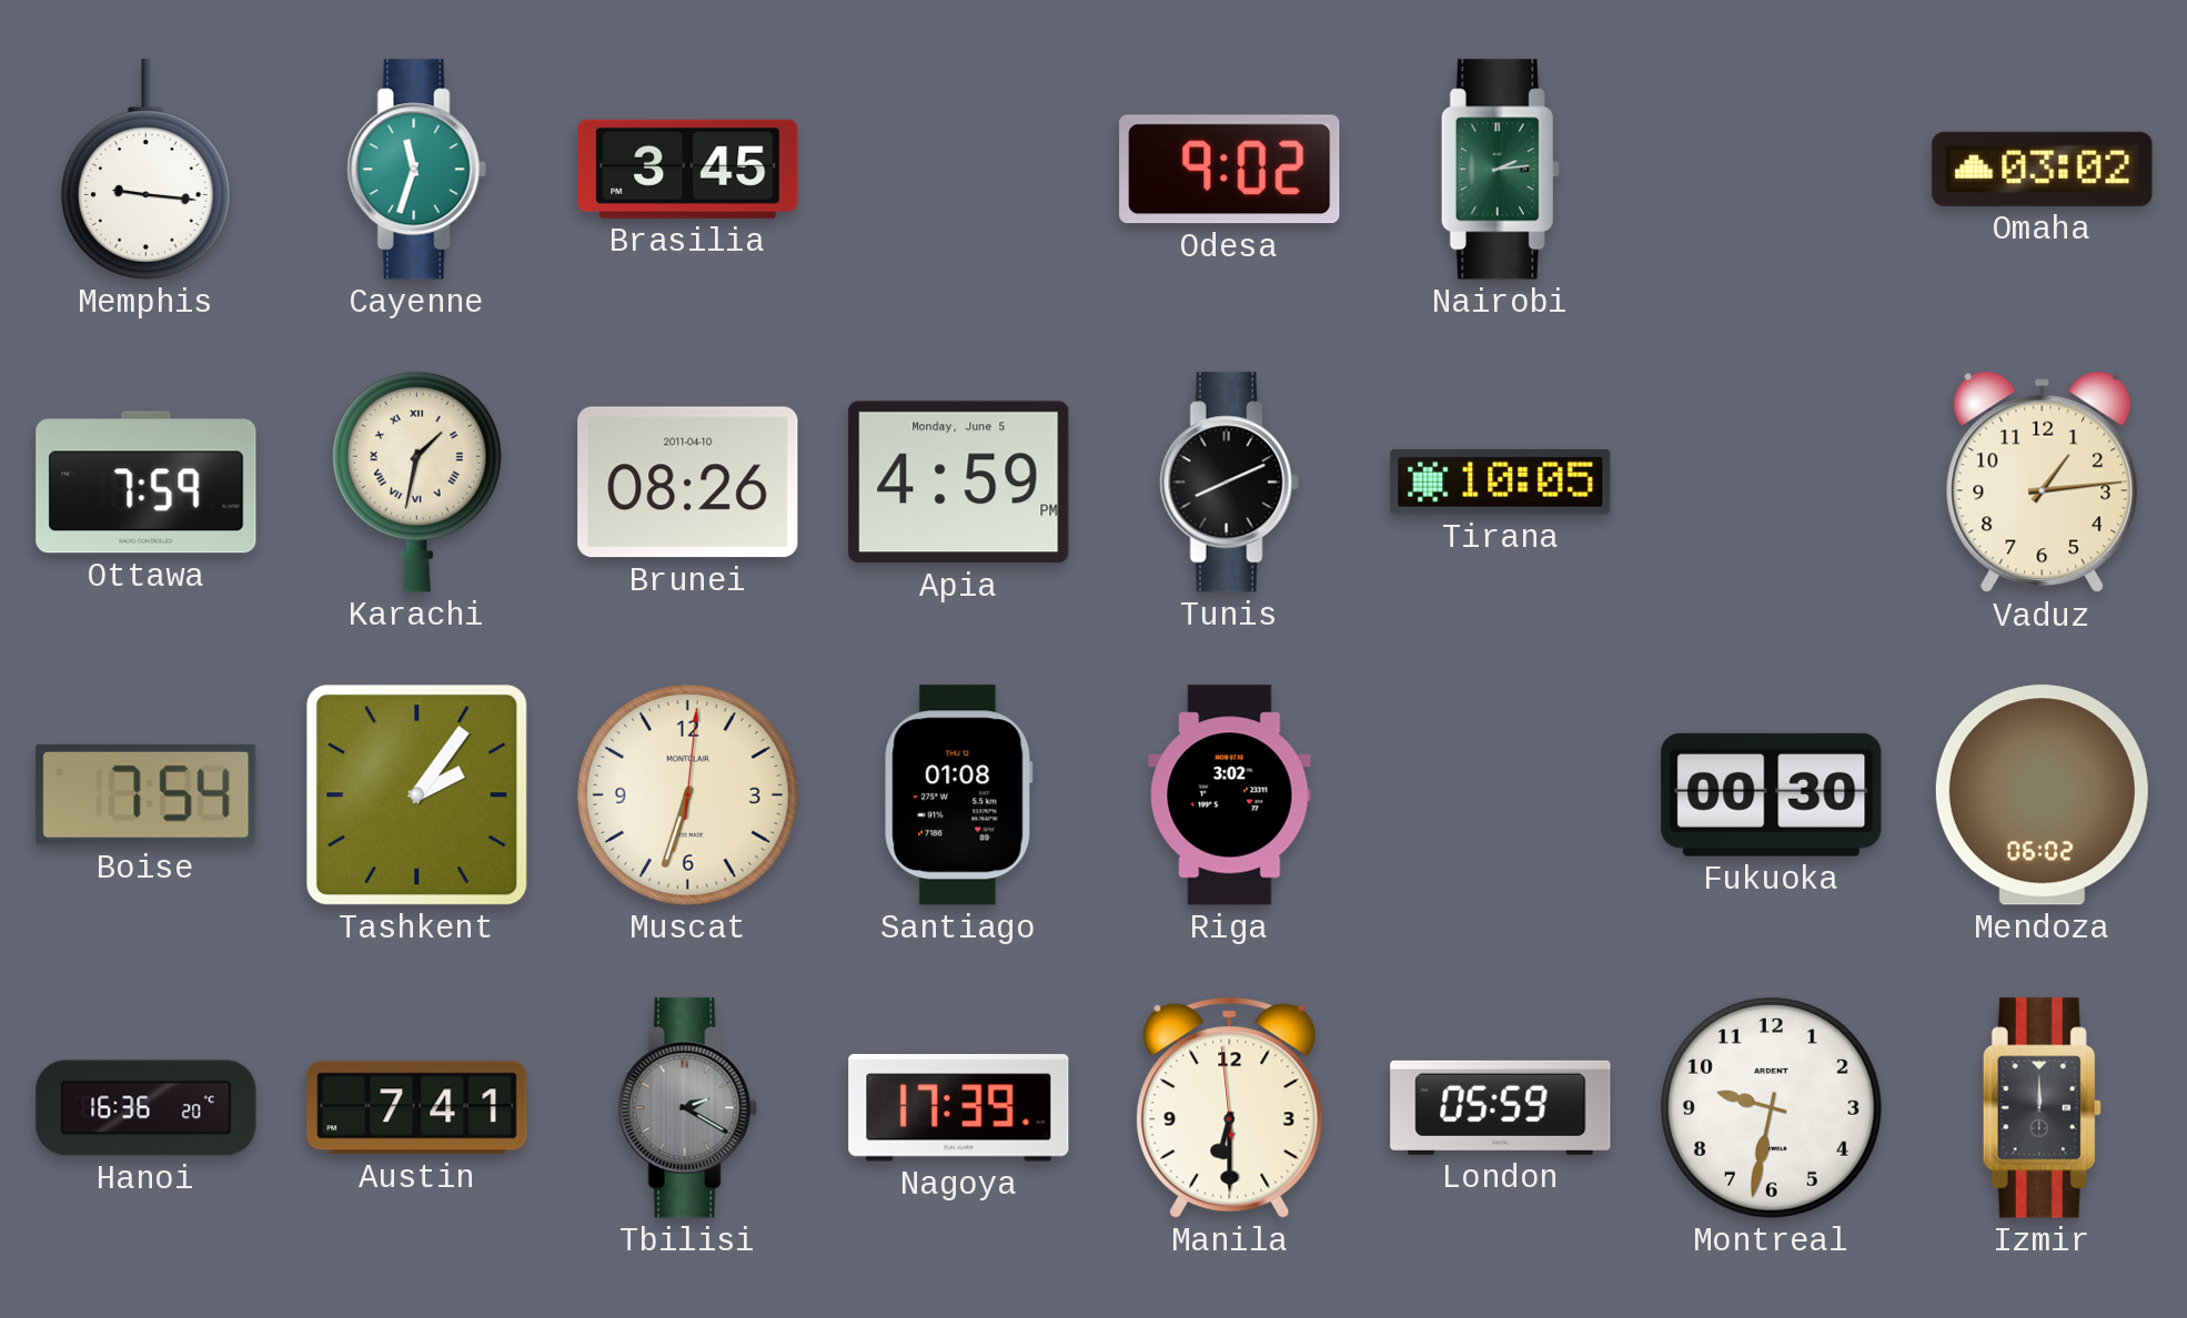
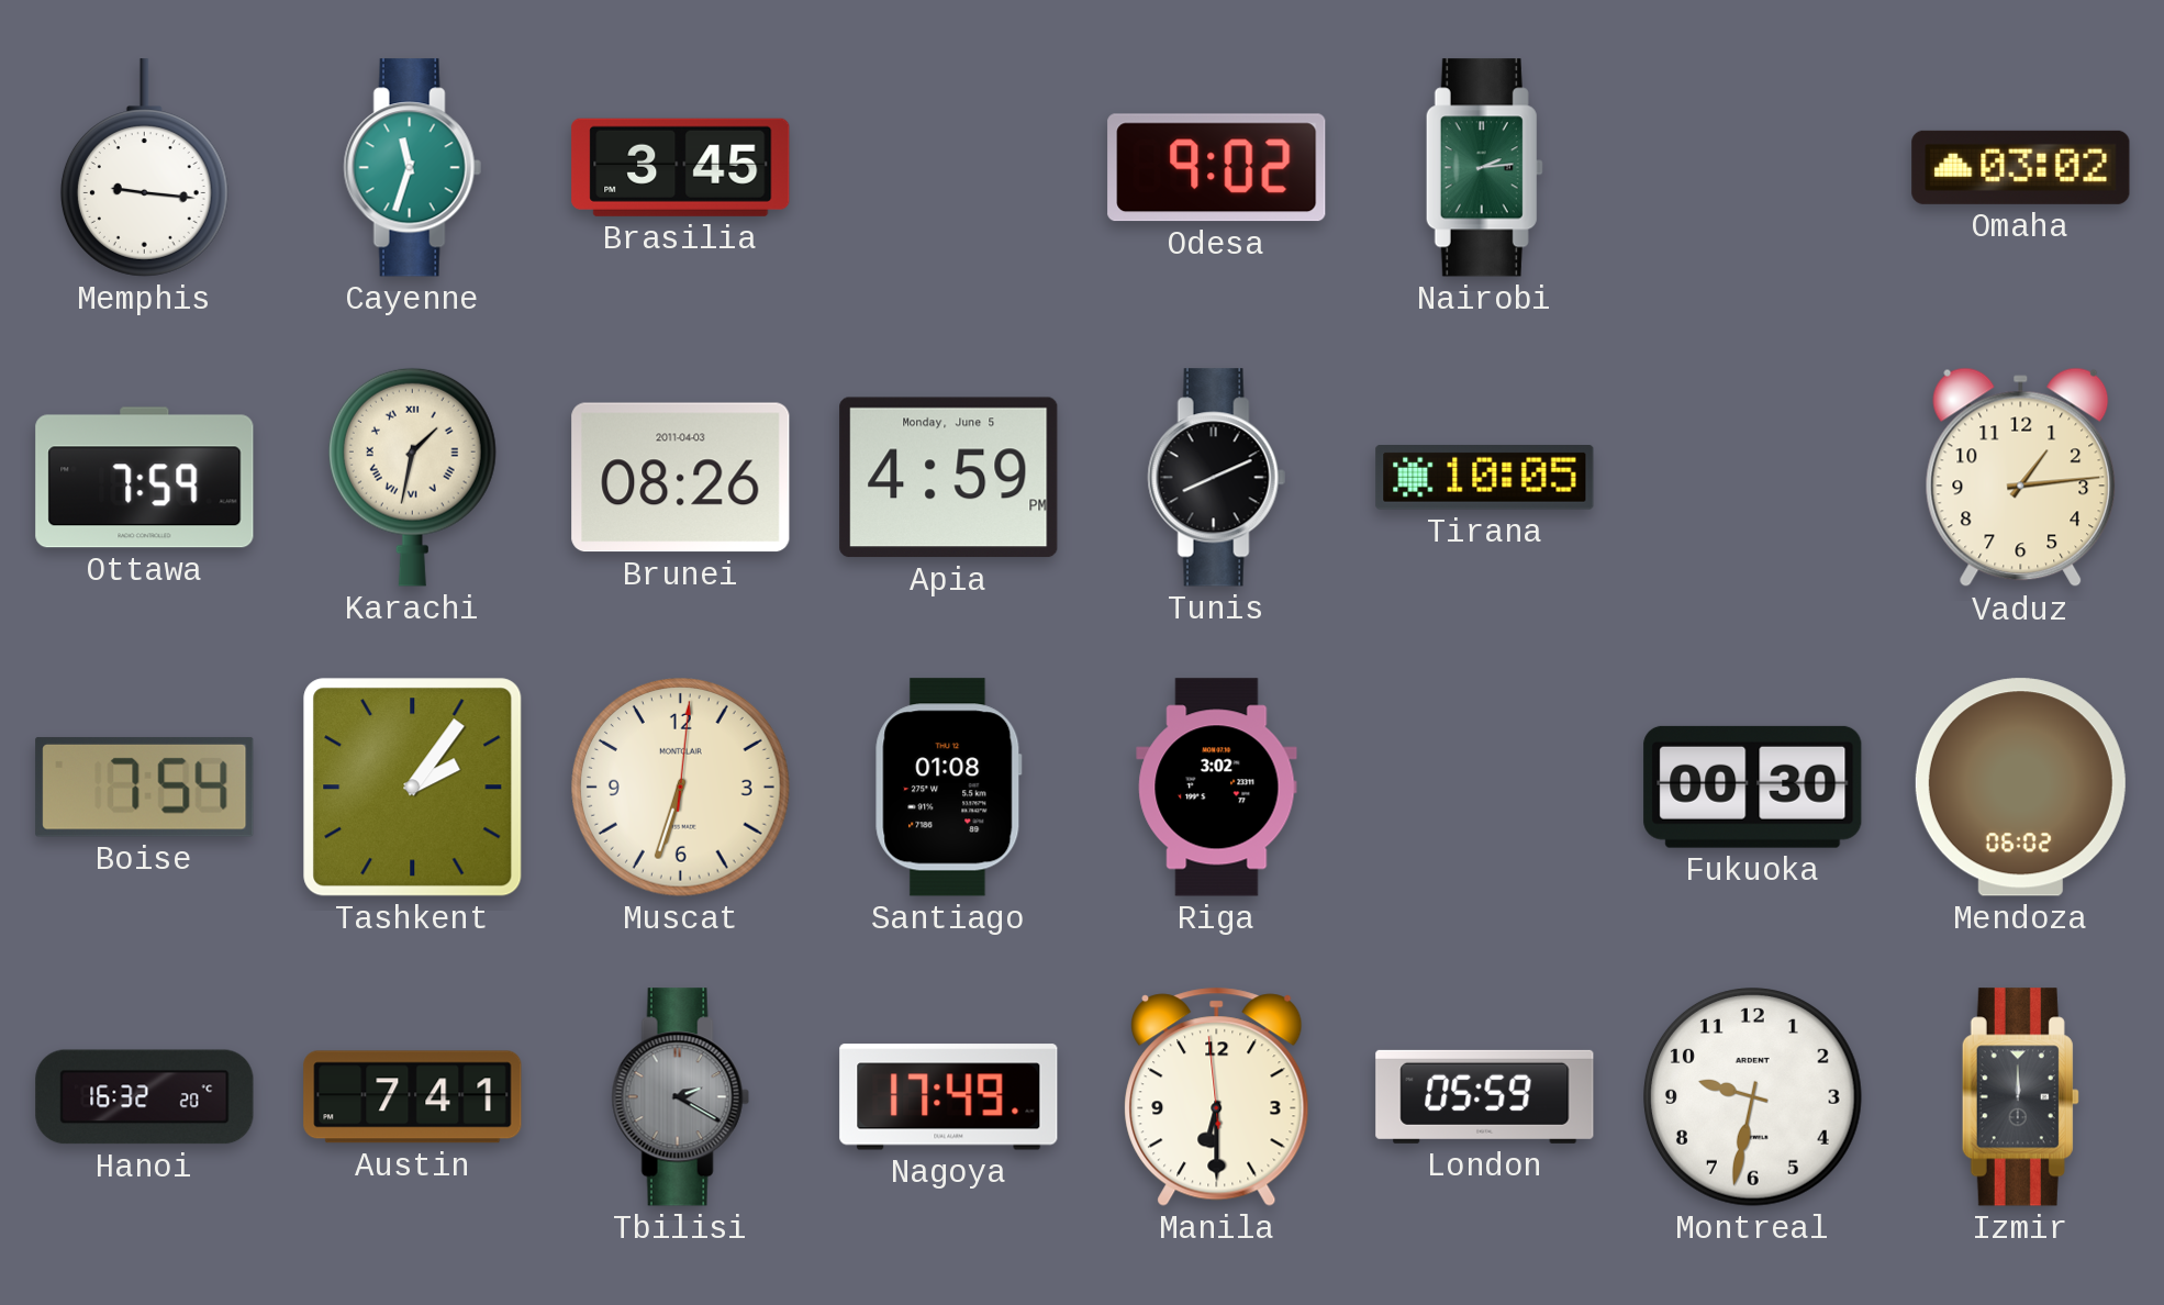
Brunei date: 2011-04-10 -> 2011-04-03
Hanoi: 16:36 -> 16:32
Nagoya: 17:39 -> 17:49
